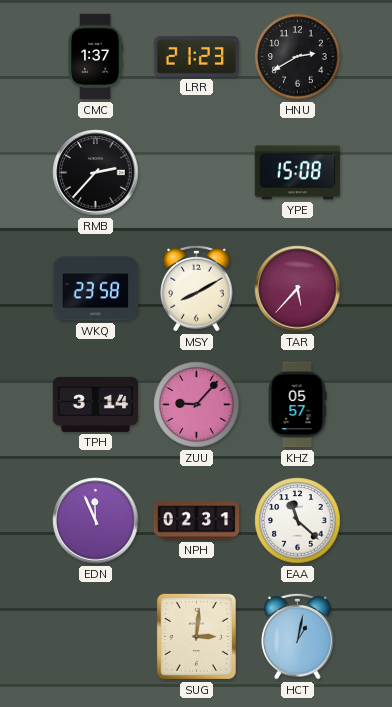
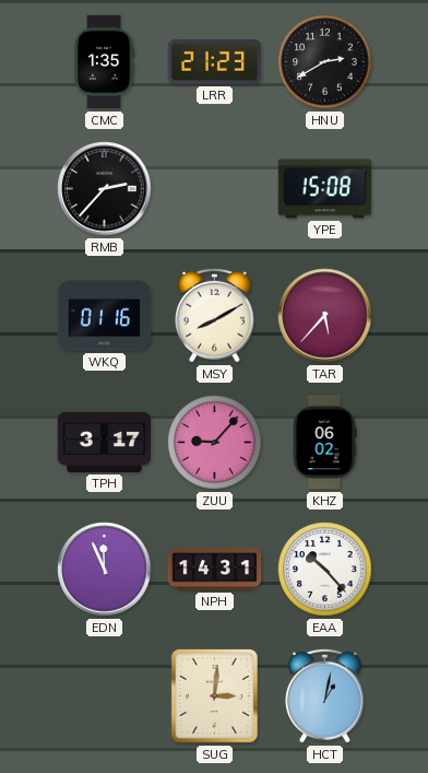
CMC: 1:37 -> 1:35
WKQ: 23:58 -> 01:16
TPH: 3:14 -> 3:17
KHZ: 05:57 -> 06:02
NPH: 02:31 -> 14:31
EAA: 11:22 -> 10:23
